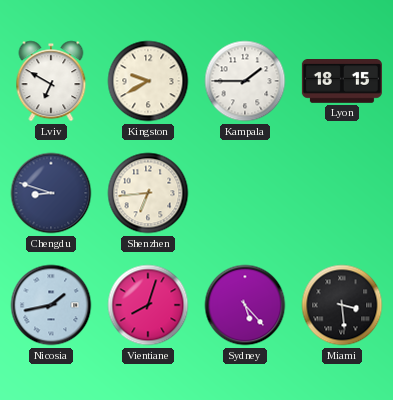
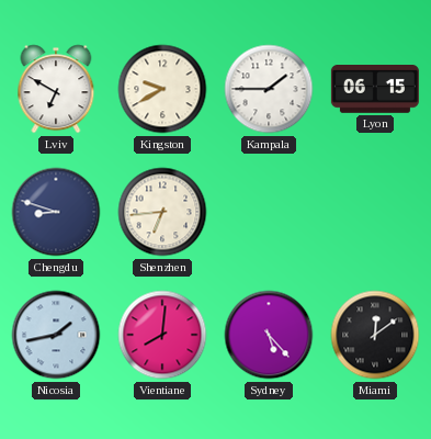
Lyon: 18:15 -> 06:15
Vientiane: 8:03 -> 8:01
Miami: 3:29 -> 12:09
